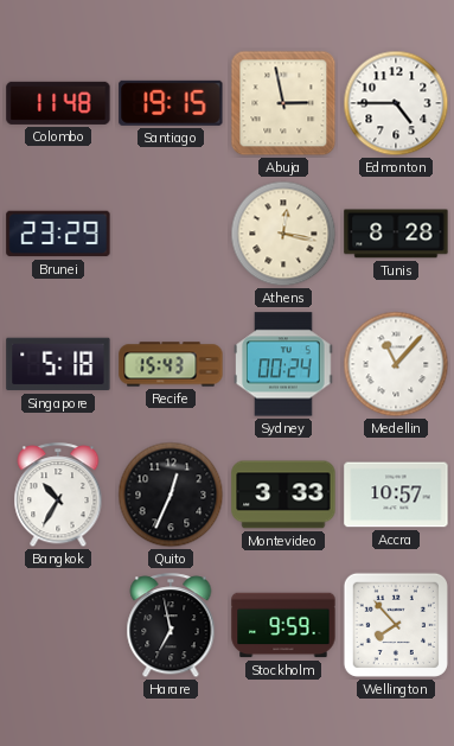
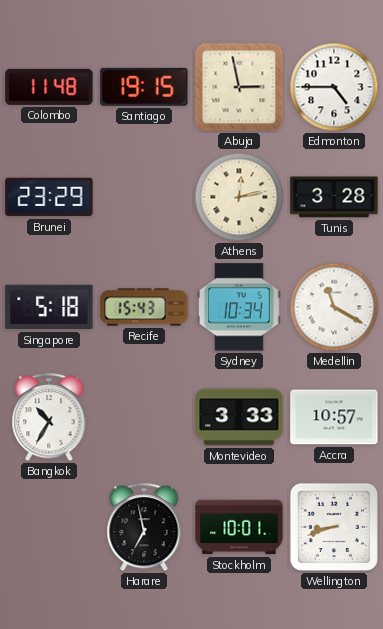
Athens: 12:17 -> 12:13
Tunis: 8:28 -> 3:28
Sydney: 00:24 -> 10:34
Medellin: 11:07 -> 11:20
Quito: 12:34 -> none
Stockholm: 9:59 -> 10:01
Wellington: 7:53 -> 8:42
